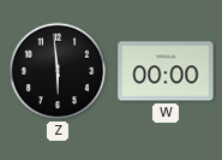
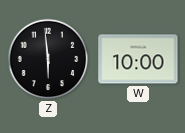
W: 00:00 -> 10:00
